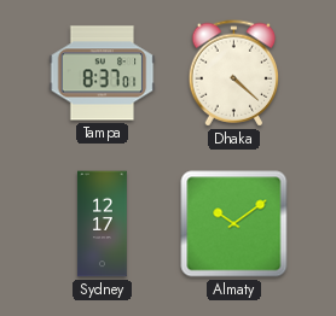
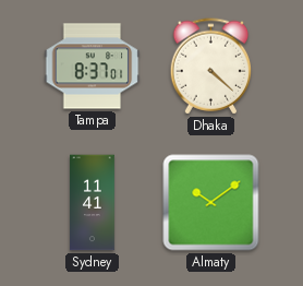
Sydney: 12:17 -> 11:41
